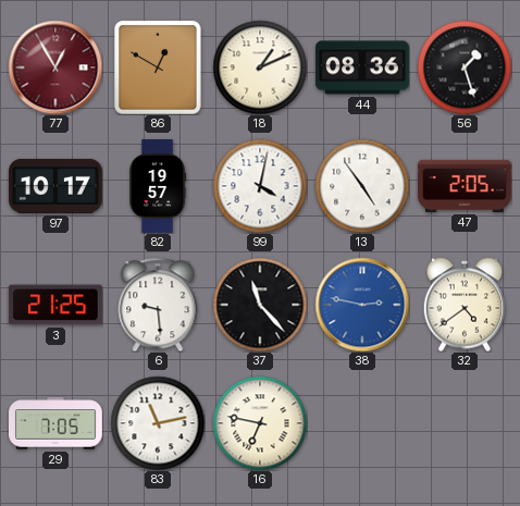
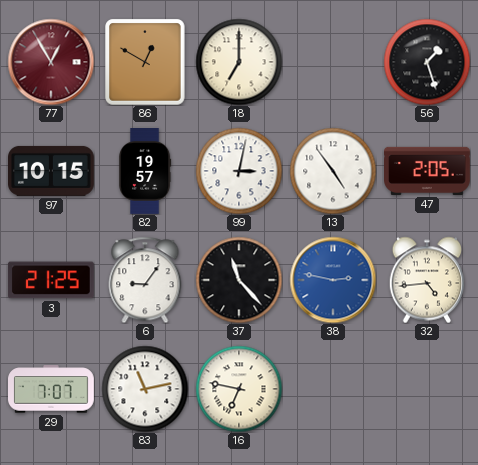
18: 1:11 -> 7:00
44: 08:36 -> none
97: 10:17 -> 10:15
99: 4:02 -> 3:02
6: 9:29 -> 9:06
32: 4:39 -> 4:44
29: 7:05 -> 7:07
